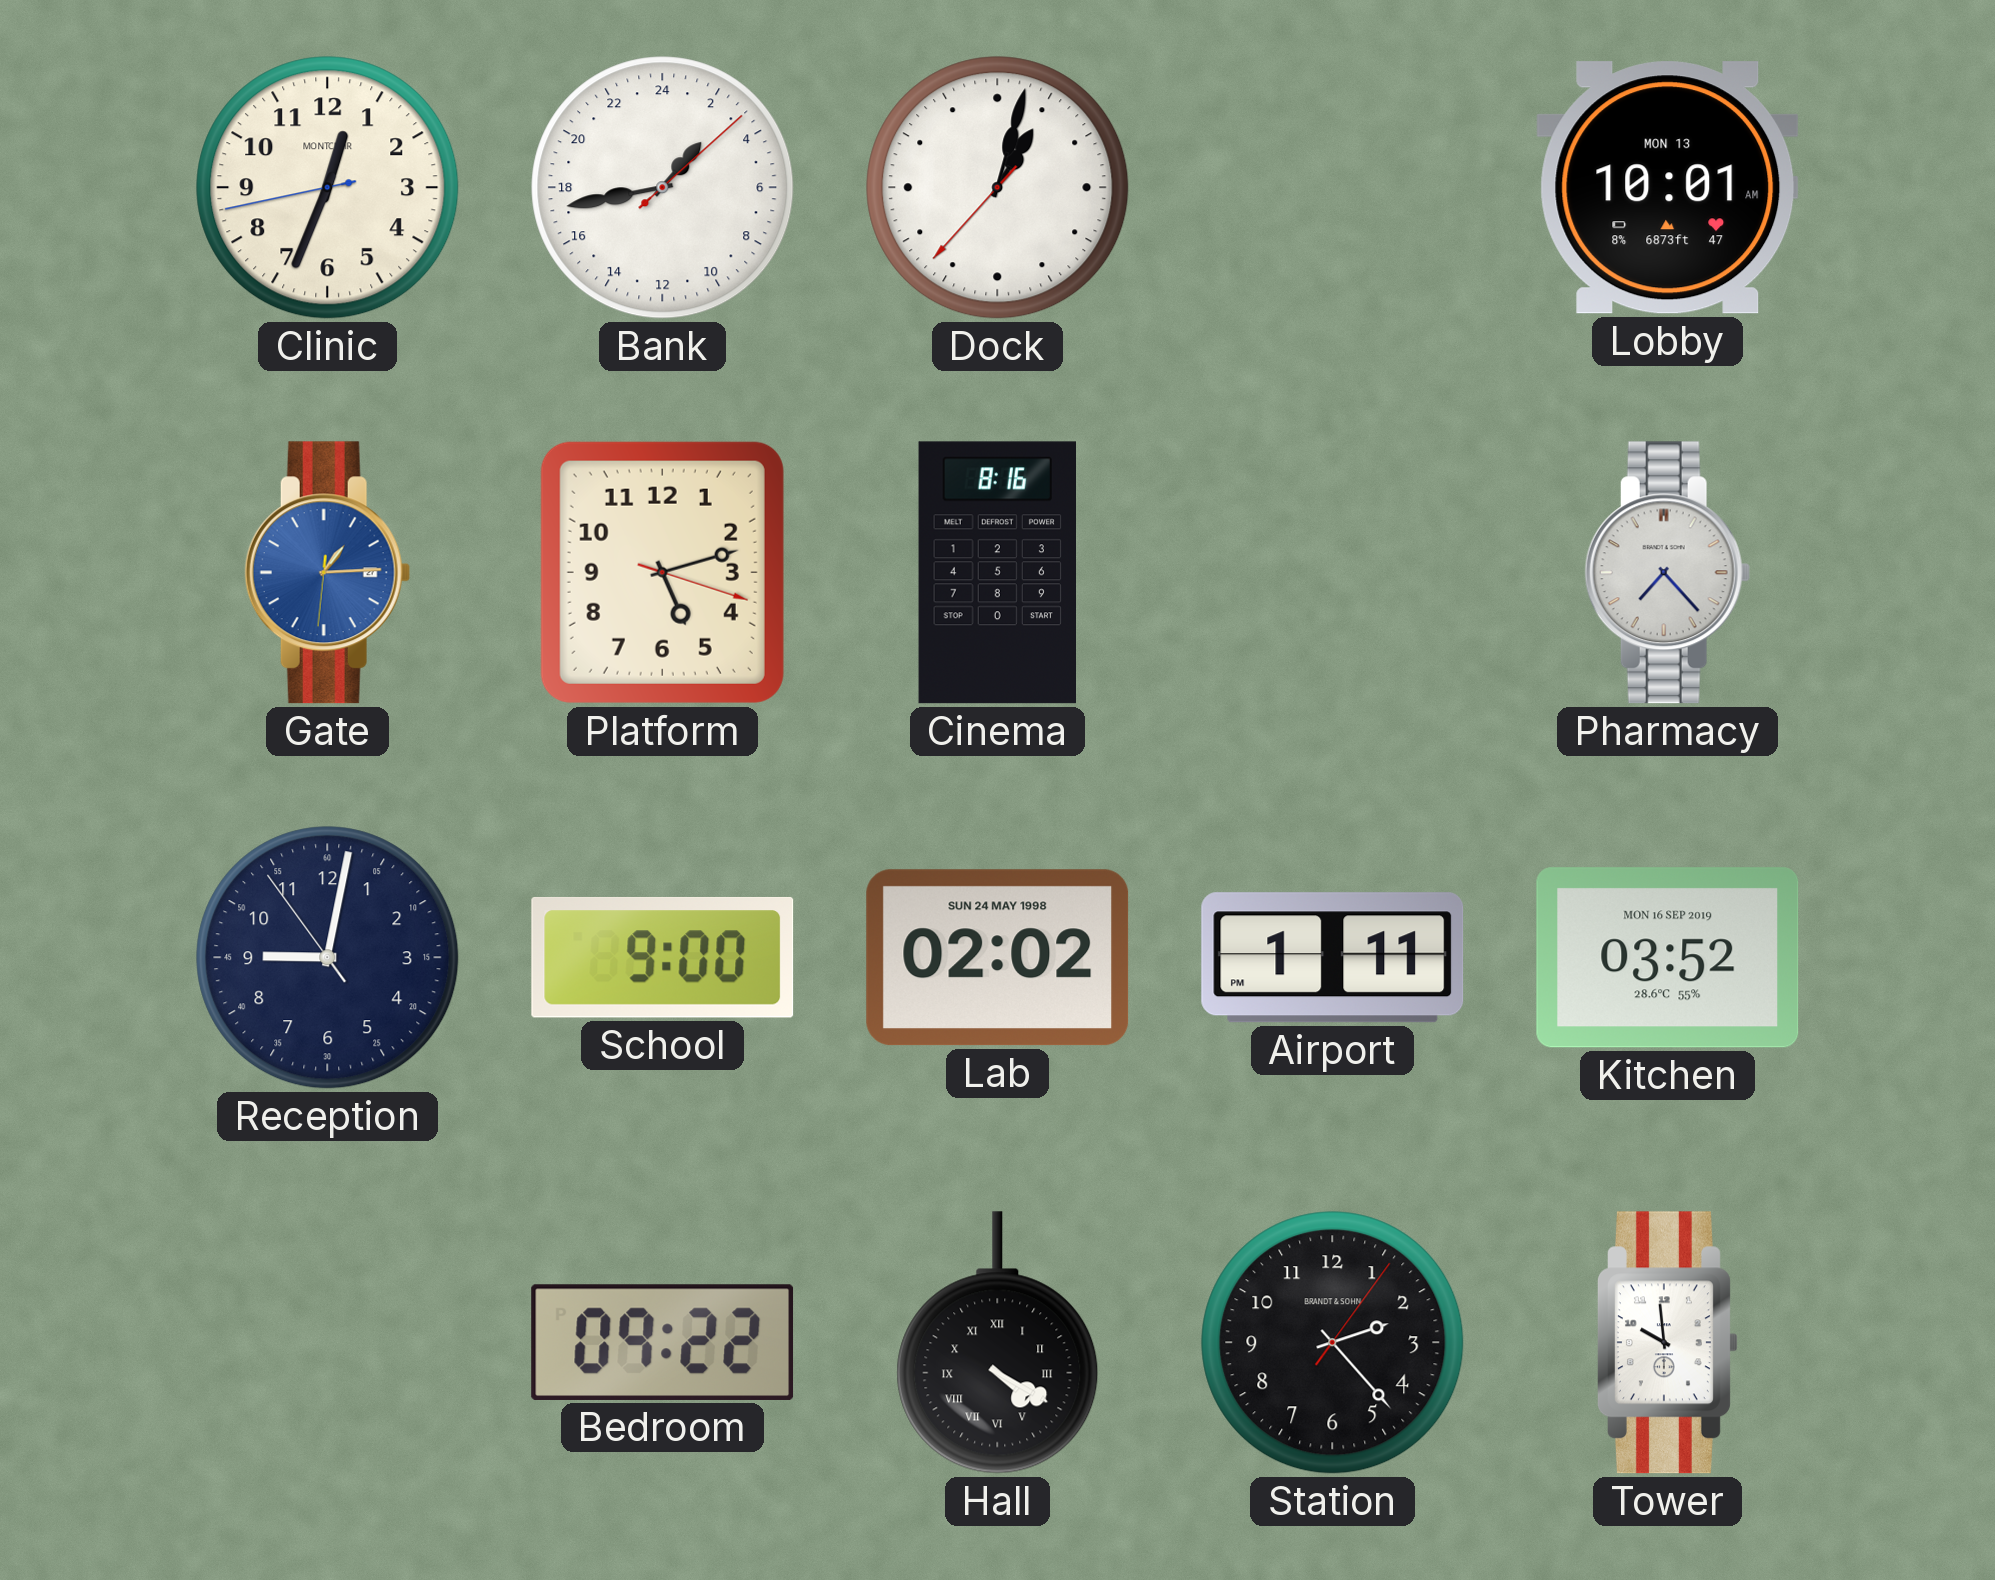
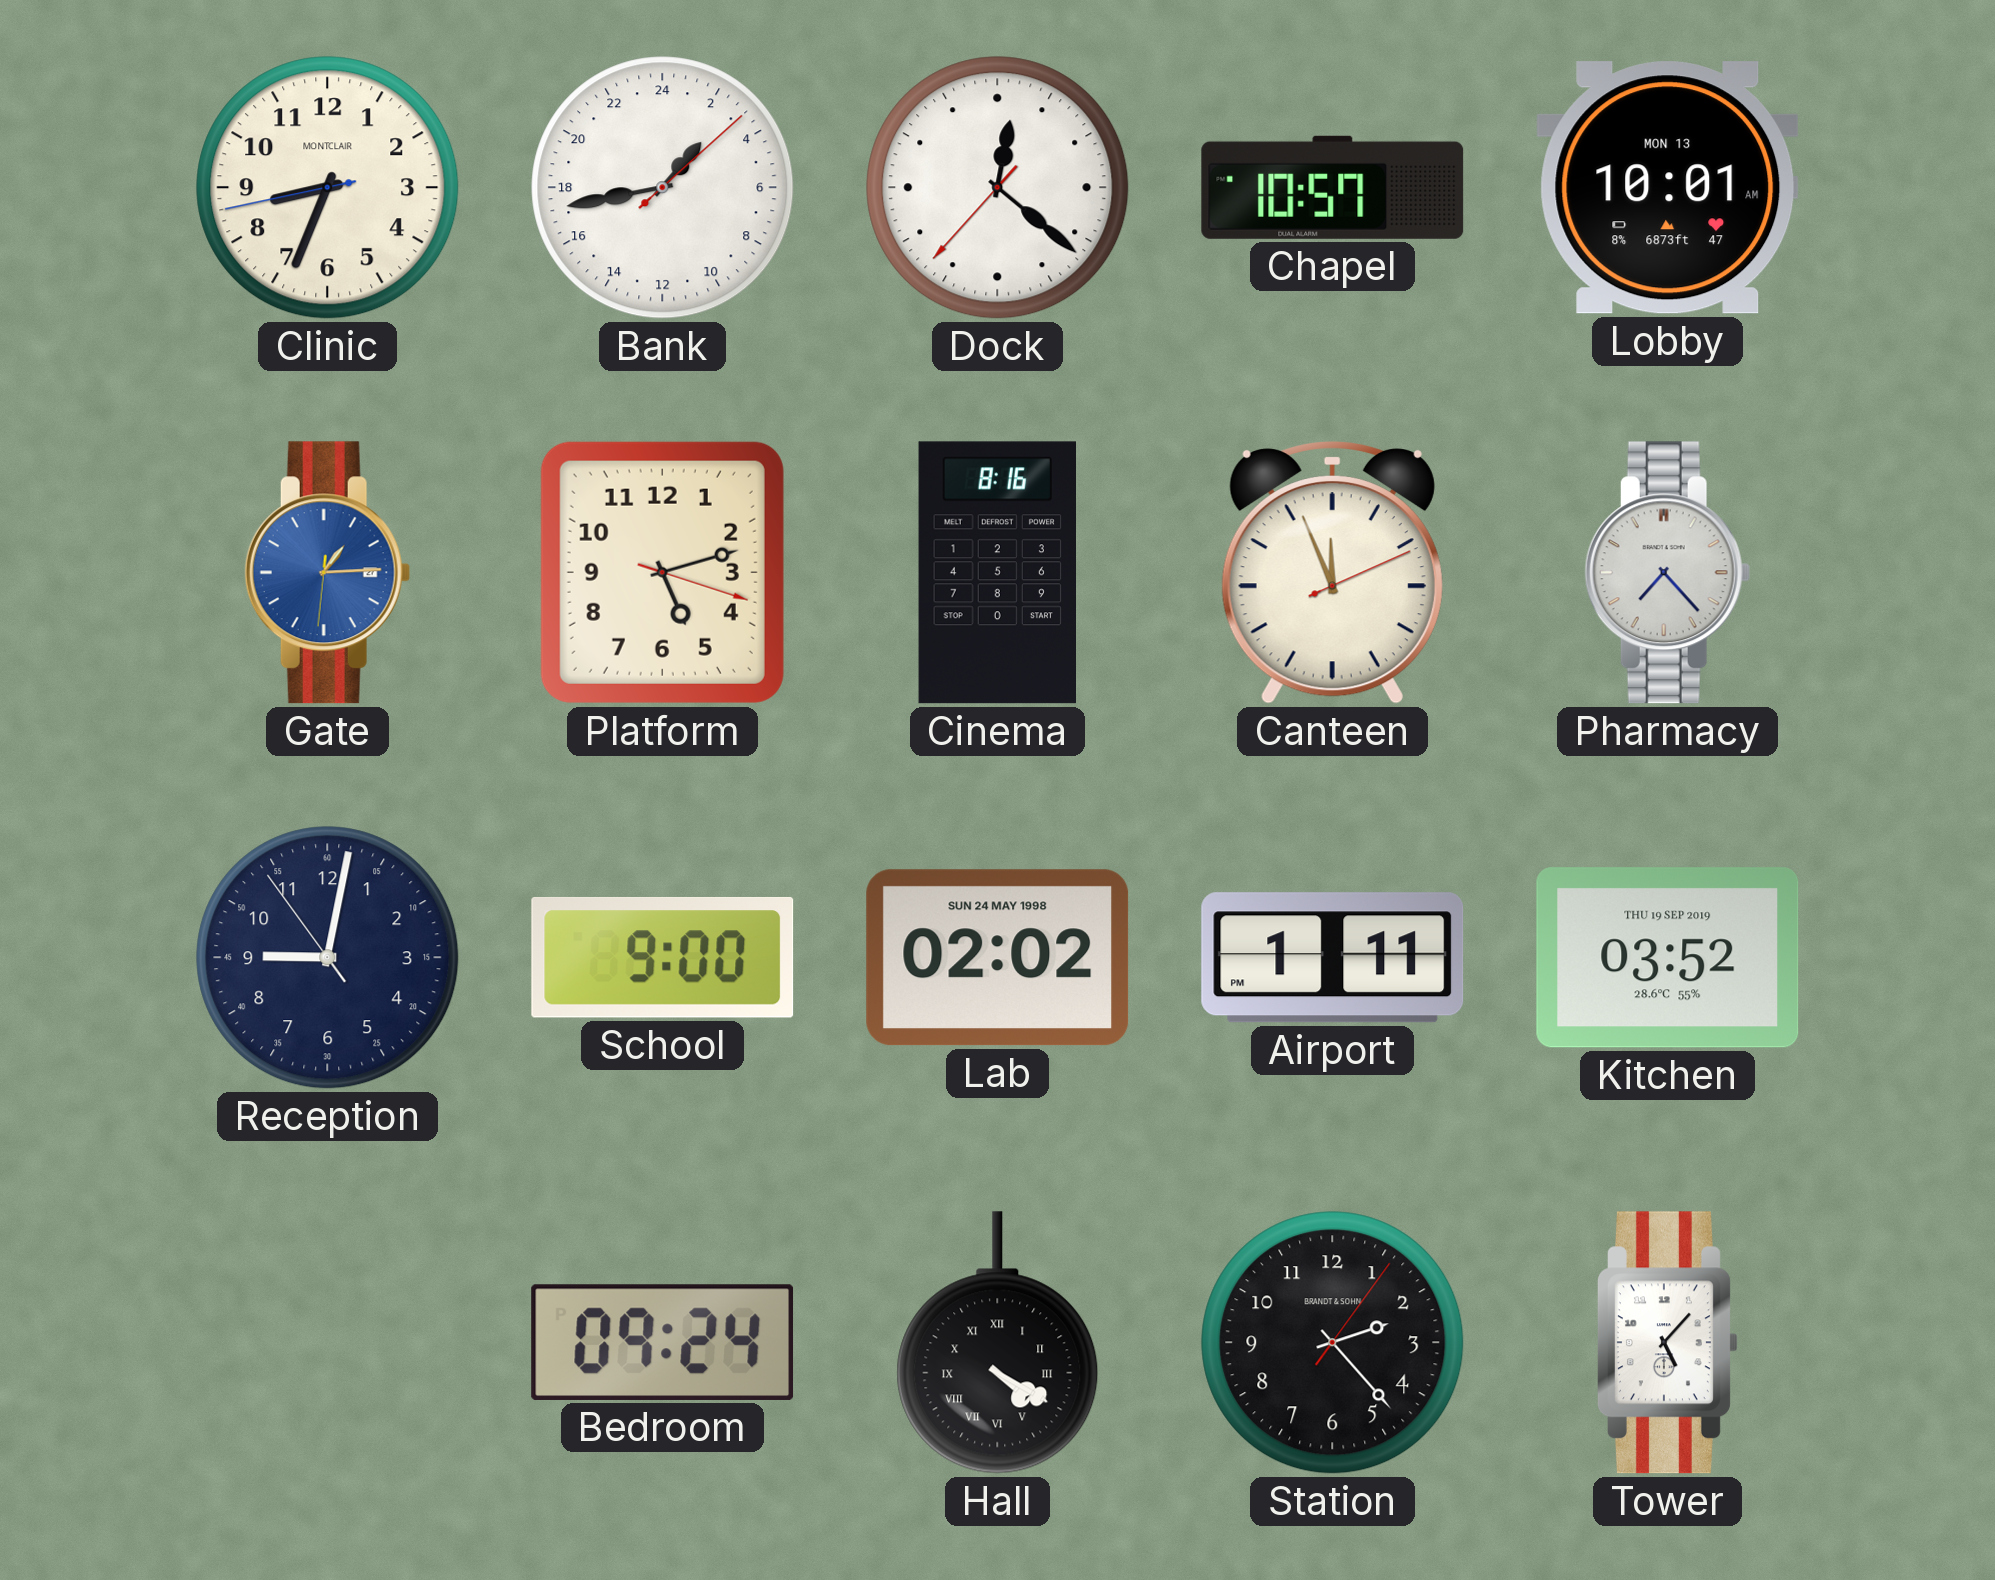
Clinic: 12:33 -> 8:33
Dock: 1:02 -> 12:21
Chapel: none -> 10:57
Canteen: none -> 11:56
Kitchen date: MON 16 SEP 2019 -> THU 19 SEP 2019
Bedroom: 09:22 -> 09:24
Tower: 9:59 -> 5:07
